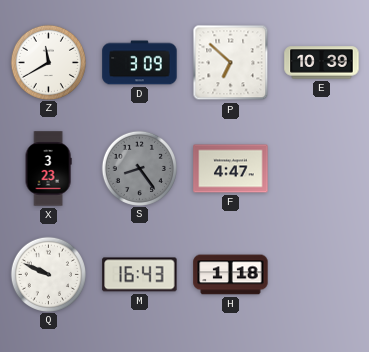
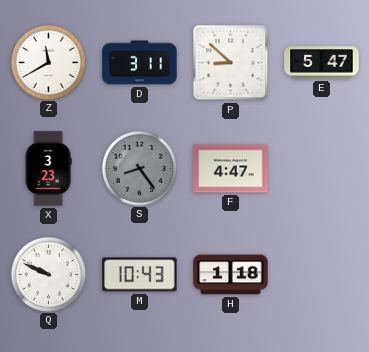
D: 3:09 -> 3:11
P: 6:52 -> 8:52
E: 10:39 -> 5:47
M: 16:43 -> 10:43
